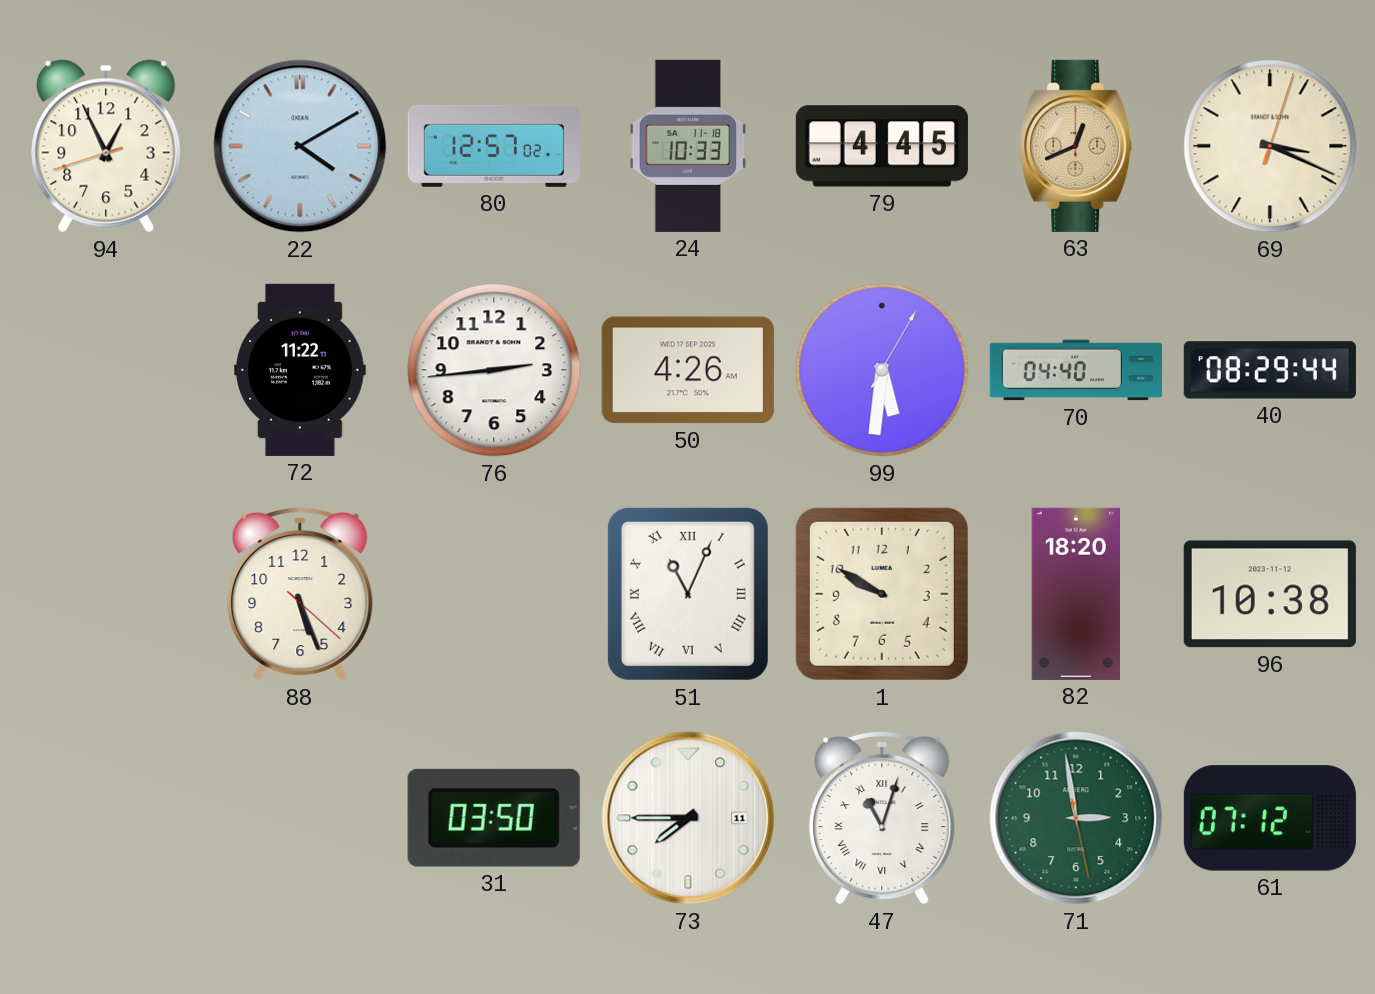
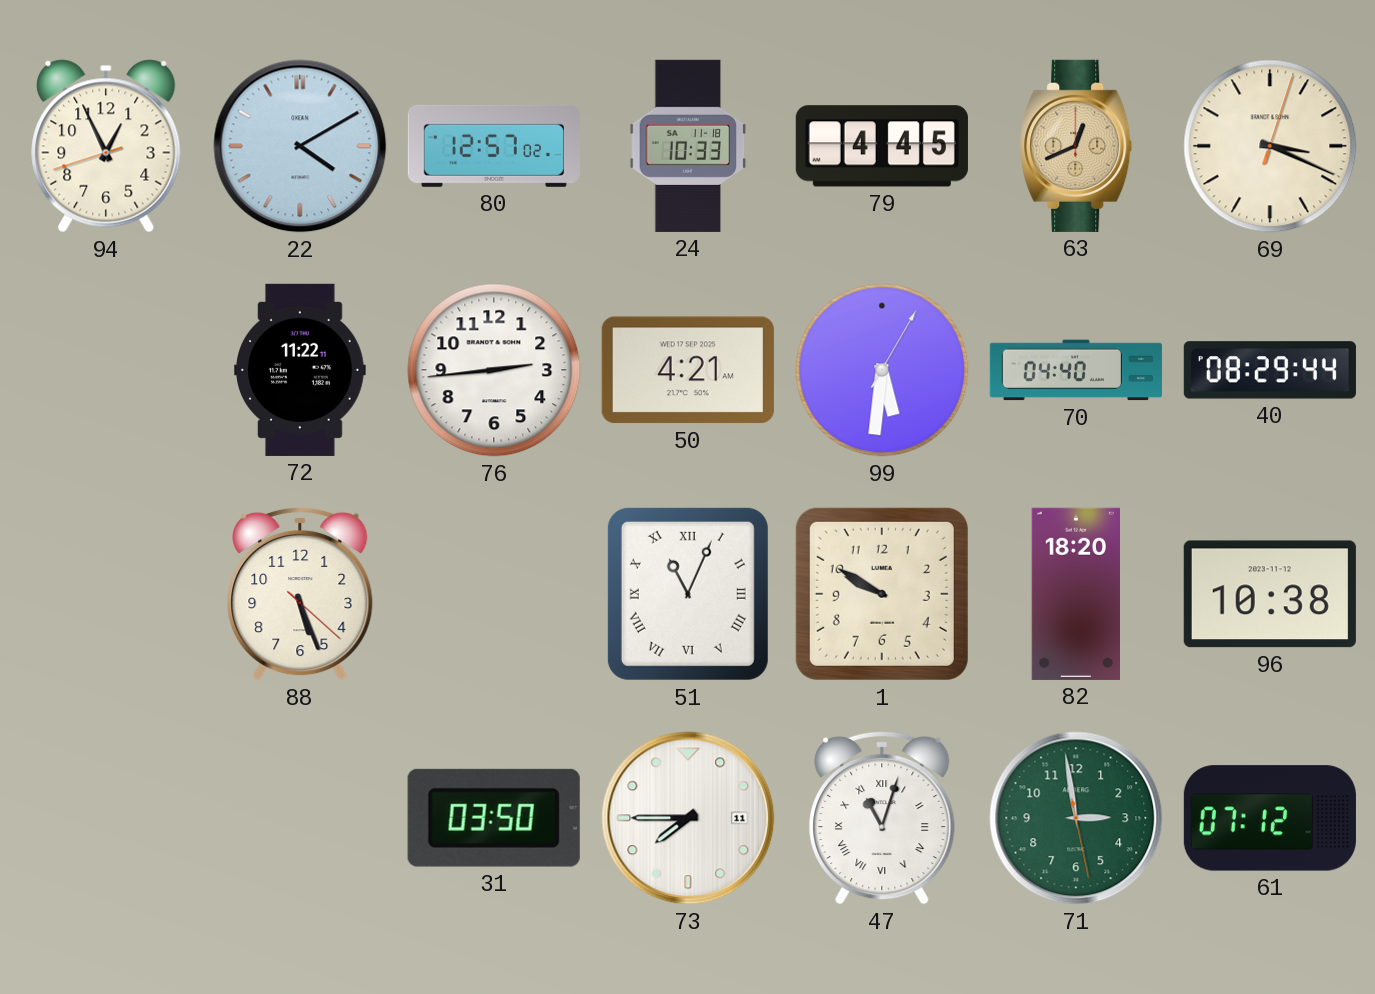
50: 4:26 -> 4:21
